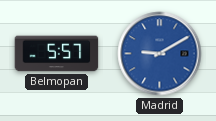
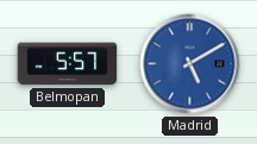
Madrid: 9:10 -> 5:10
